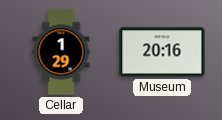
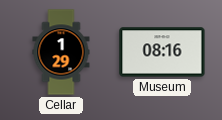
Museum: 20:16 -> 08:16
